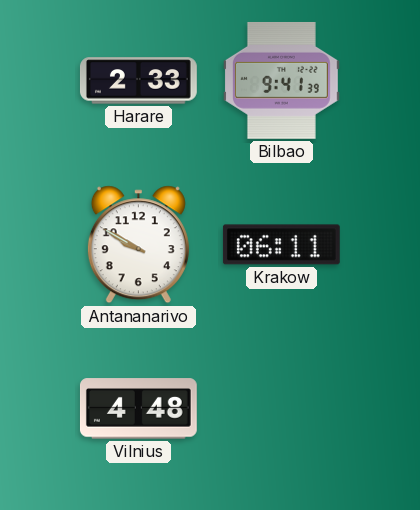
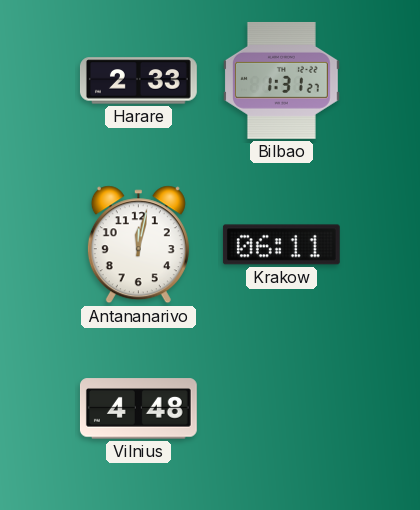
Bilbao: 9:41 -> 1:31
Antananarivo: 9:50 -> 12:02
